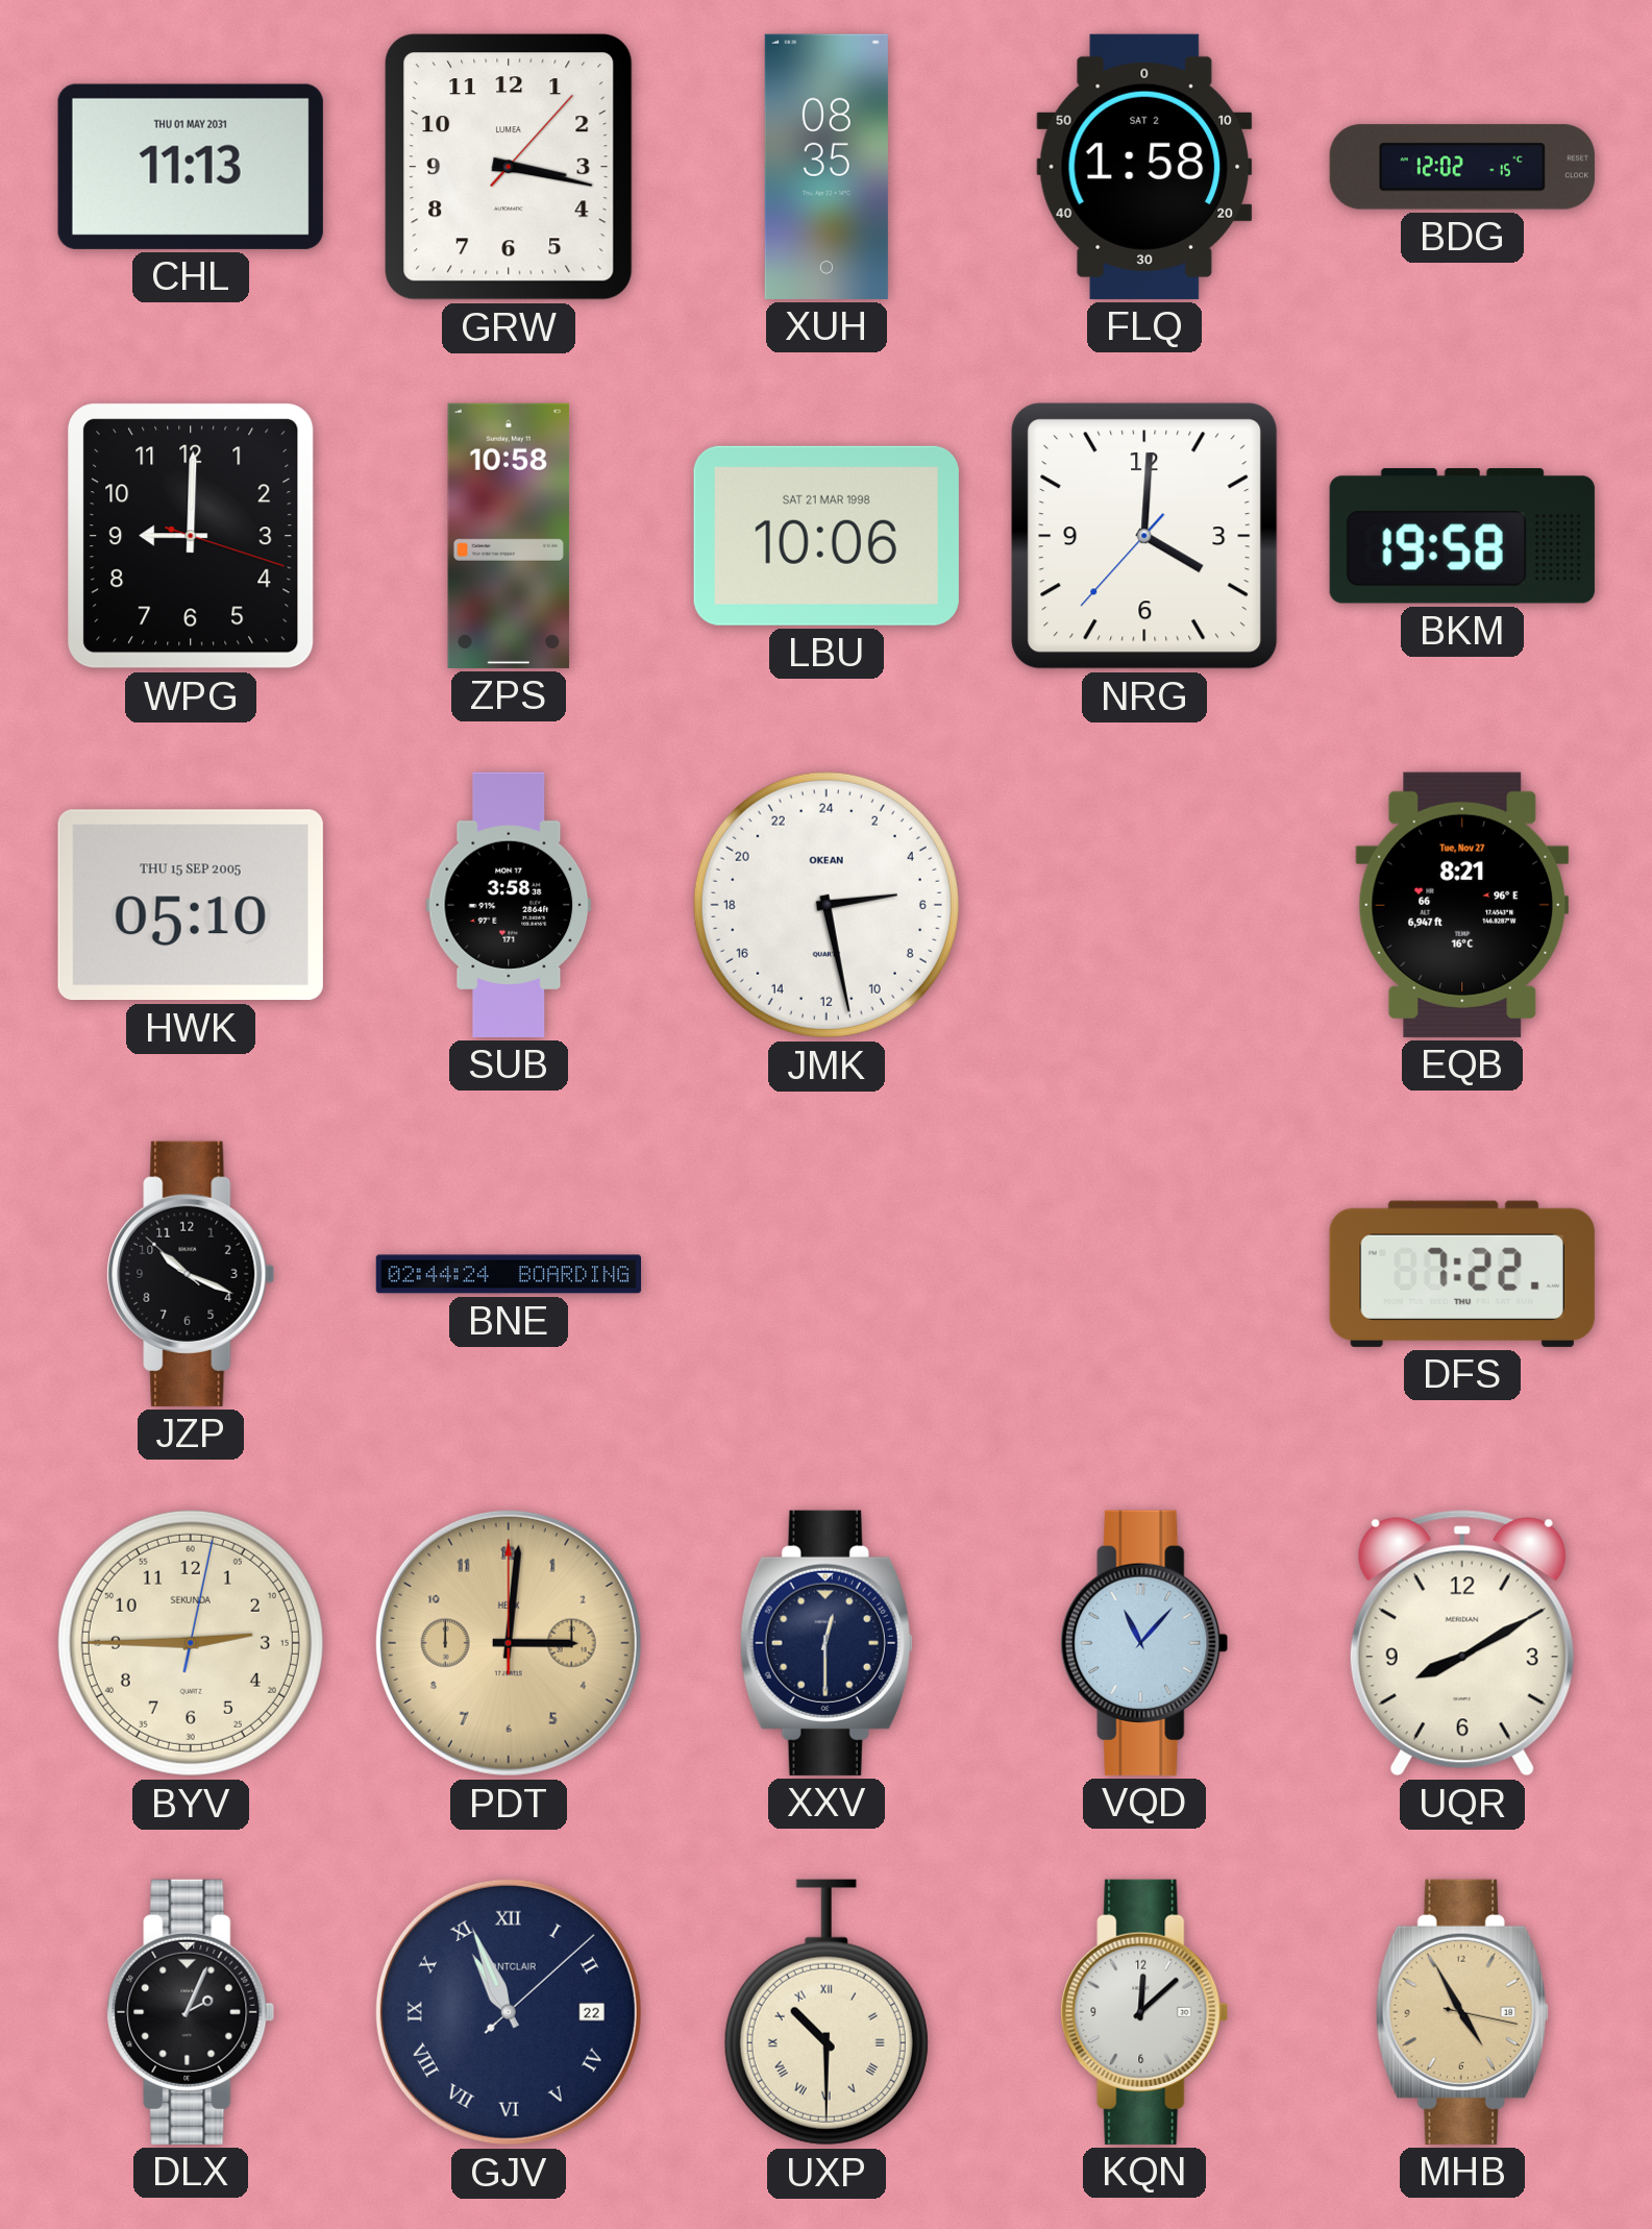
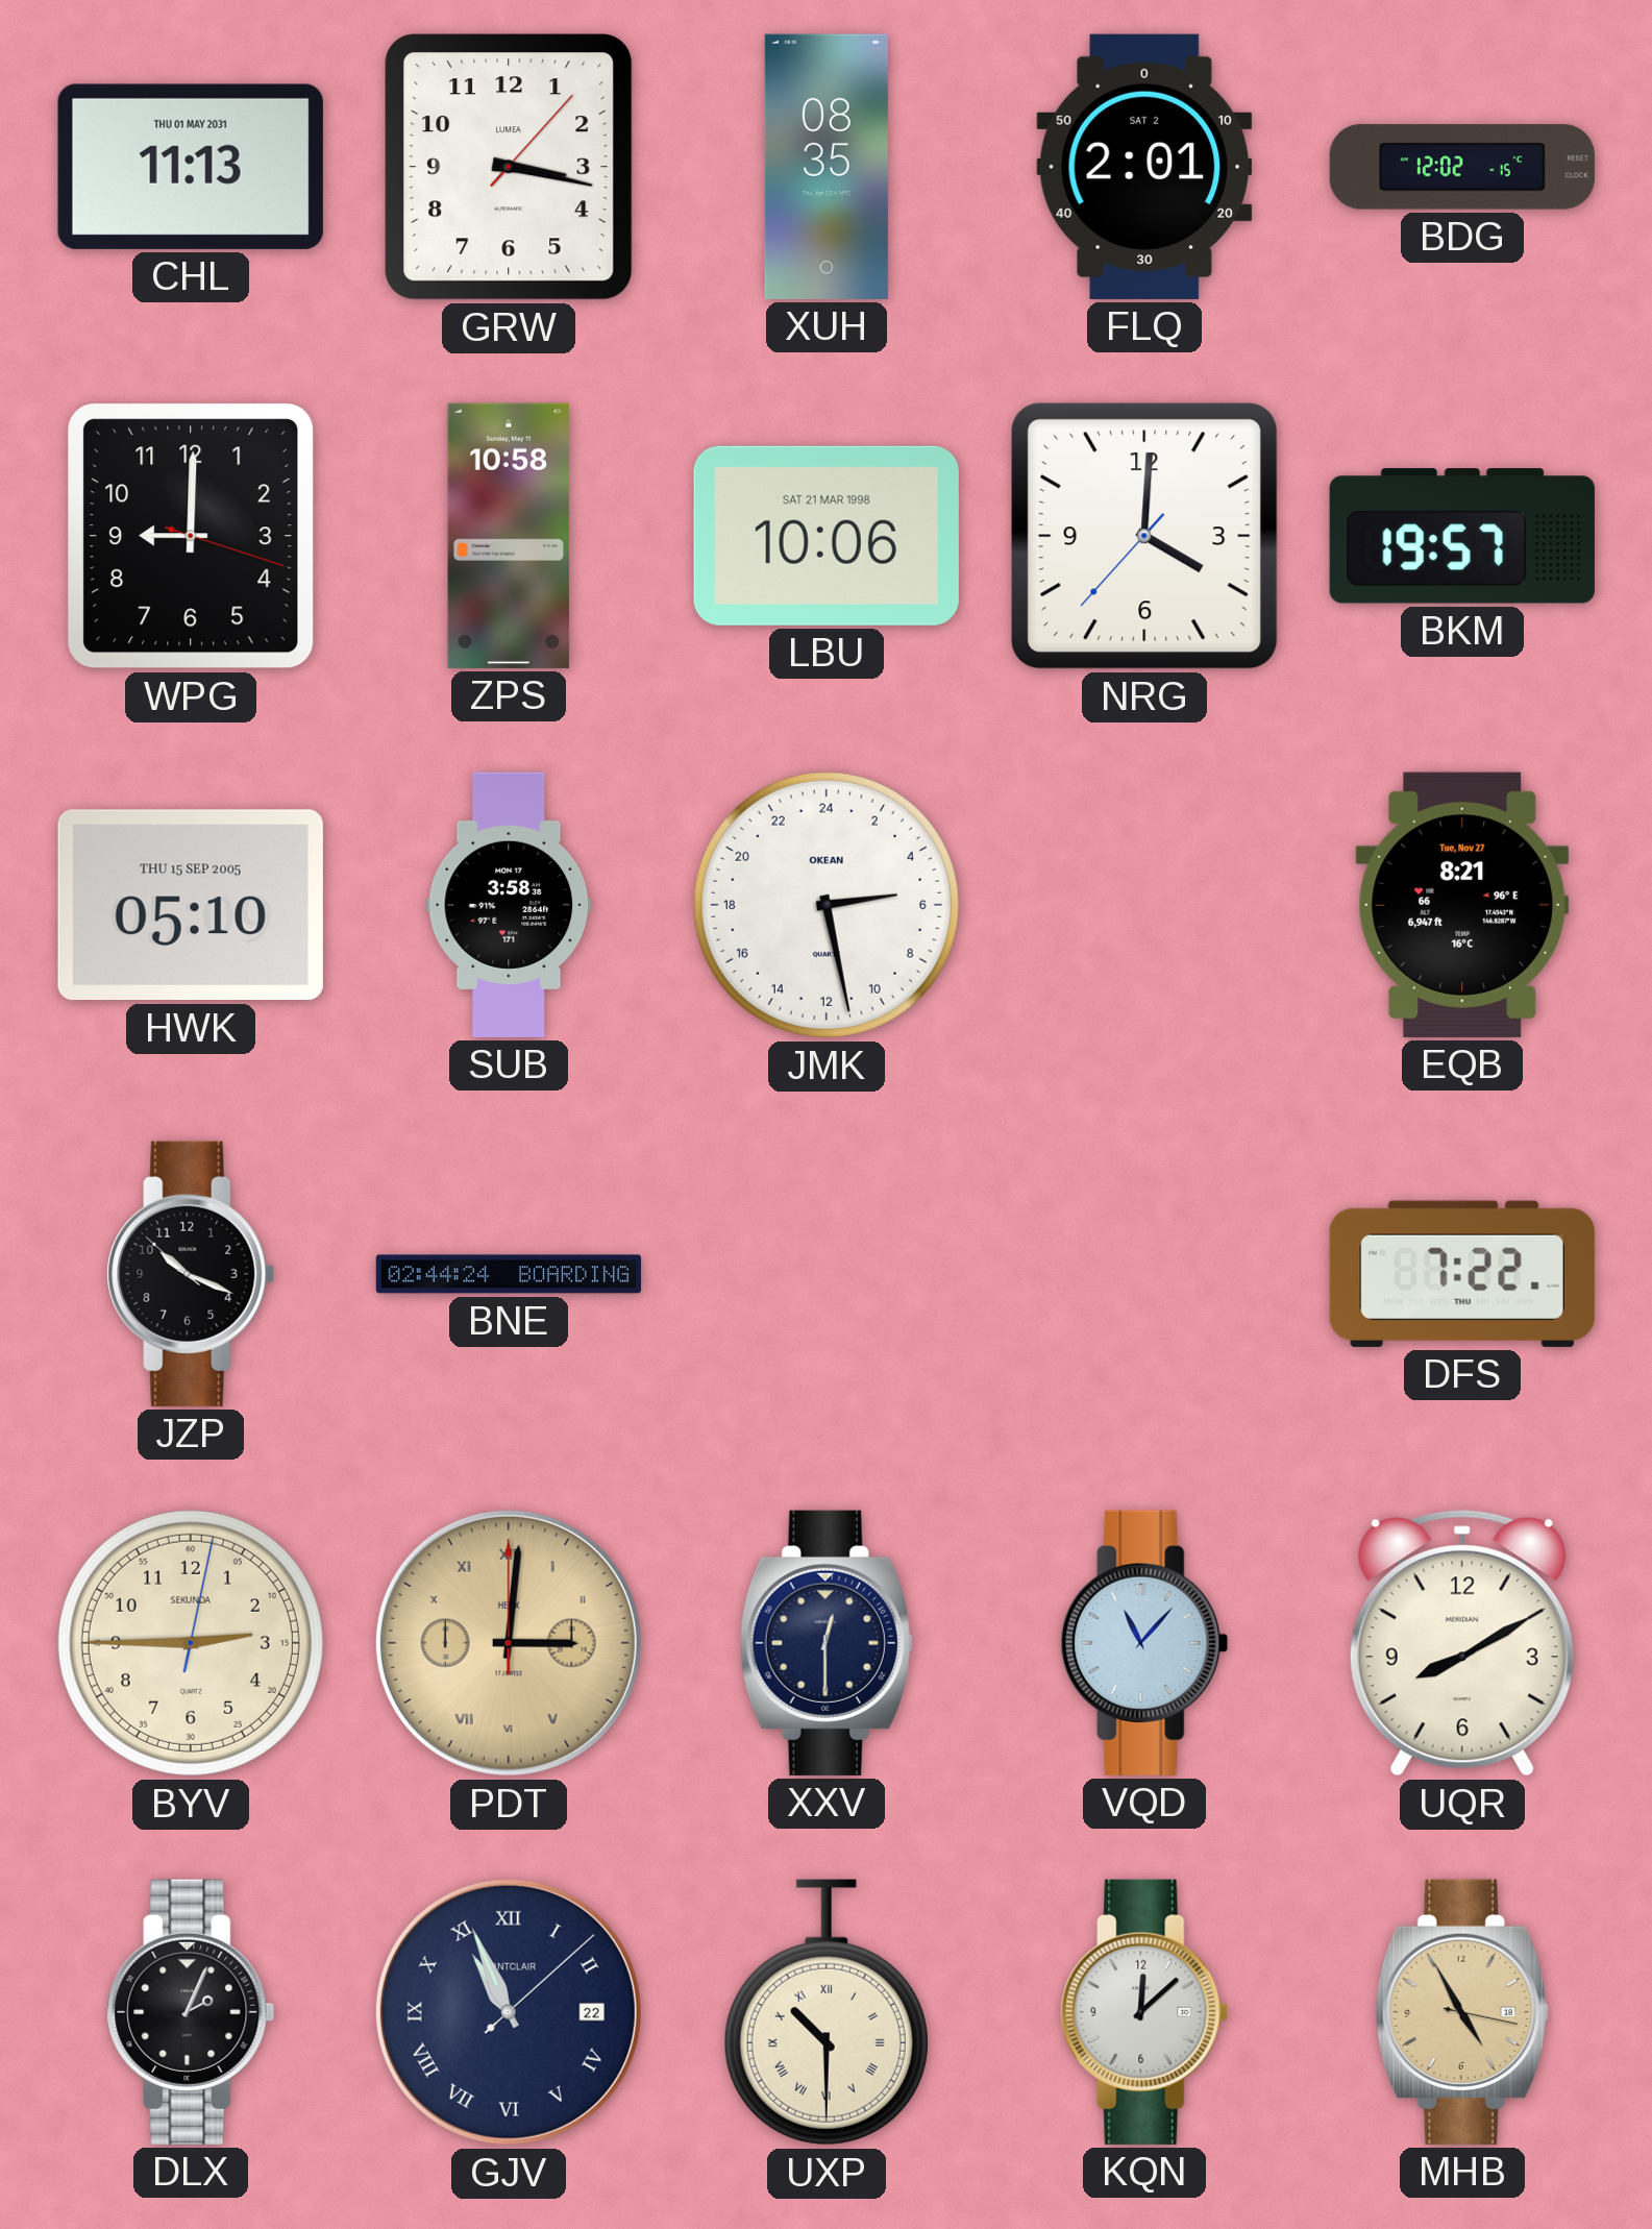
FLQ: 1:58 -> 2:01
BKM: 19:58 -> 19:57
PDT numerals: Arabic -> Roman
